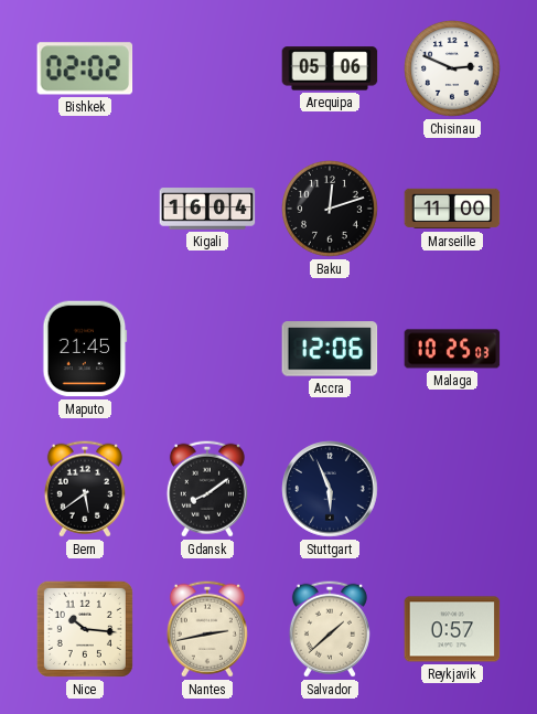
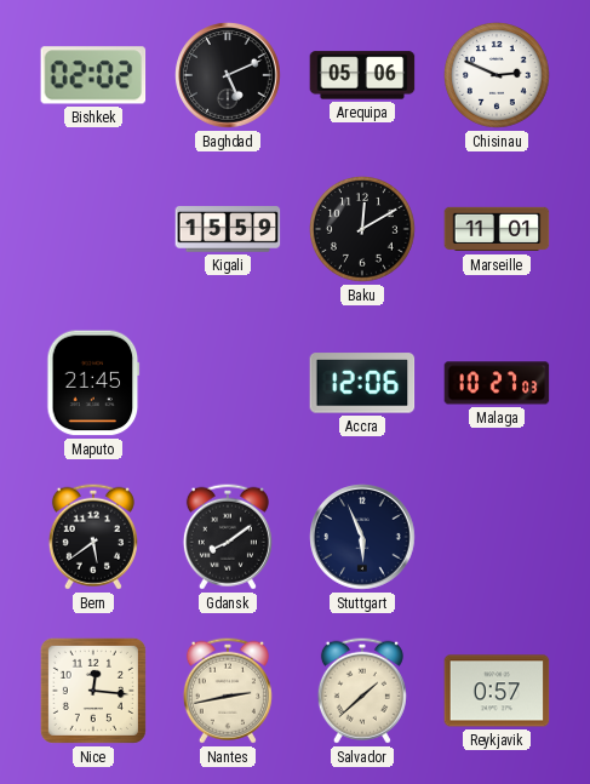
Baghdad: none -> 5:11
Kigali: 16:04 -> 15:59
Baku: 12:12 -> 12:10
Marseille: 11:00 -> 11:01
Malaga: 10:25 -> 10:27
Nice: 10:16 -> 12:16
